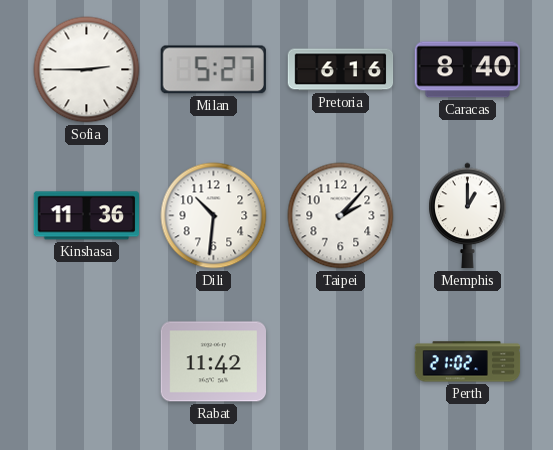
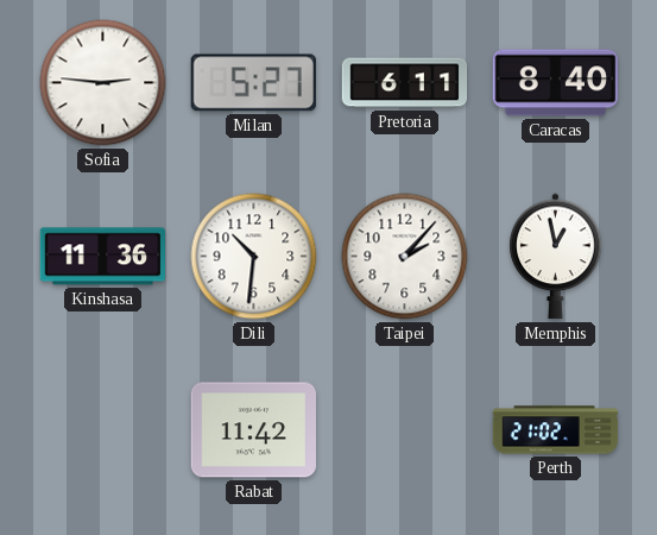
Sofia: 2:45 -> 2:46
Pretoria: 6:16 -> 6:11
Memphis: 1:00 -> 12:58
